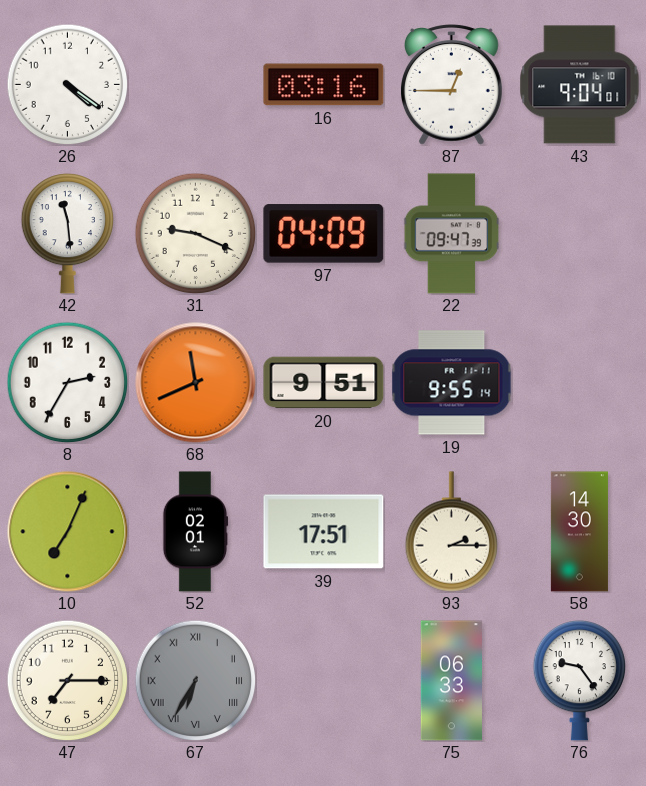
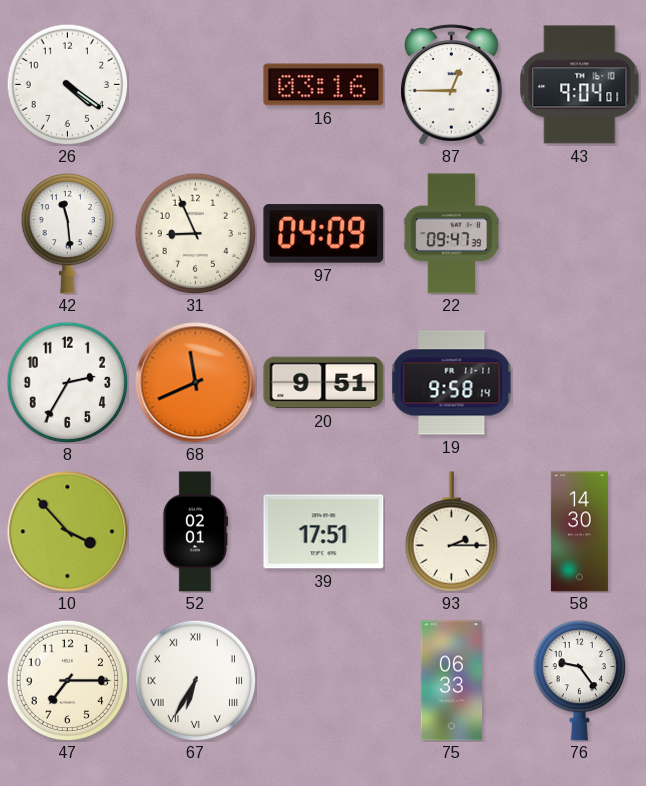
31: 9:19 -> 8:56
19: 9:55 -> 9:58
10: 7:04 -> 3:53
67 dial: grey -> white
